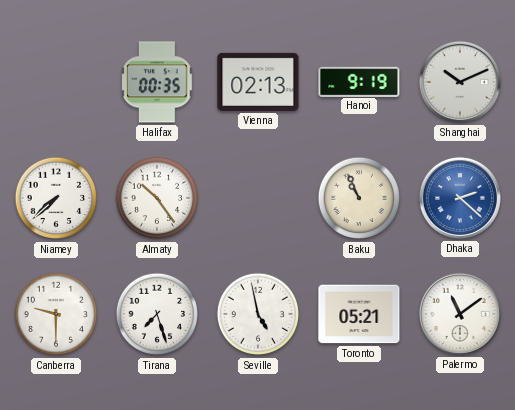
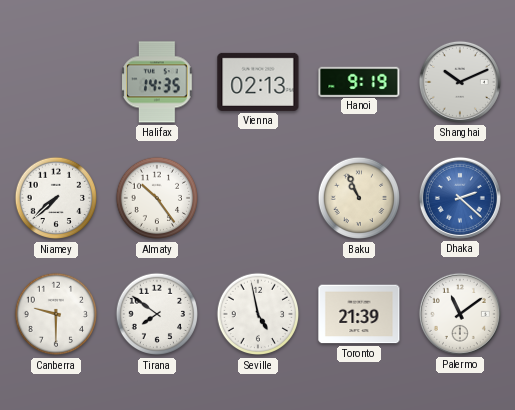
Halifax: 00:35 -> 14:35
Tirana: 7:27 -> 7:51
Toronto: 05:21 -> 21:39
